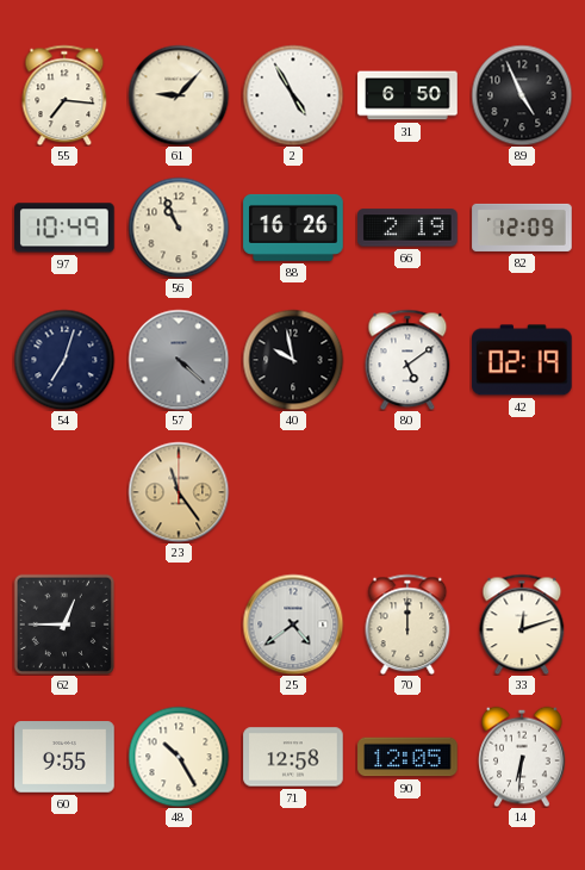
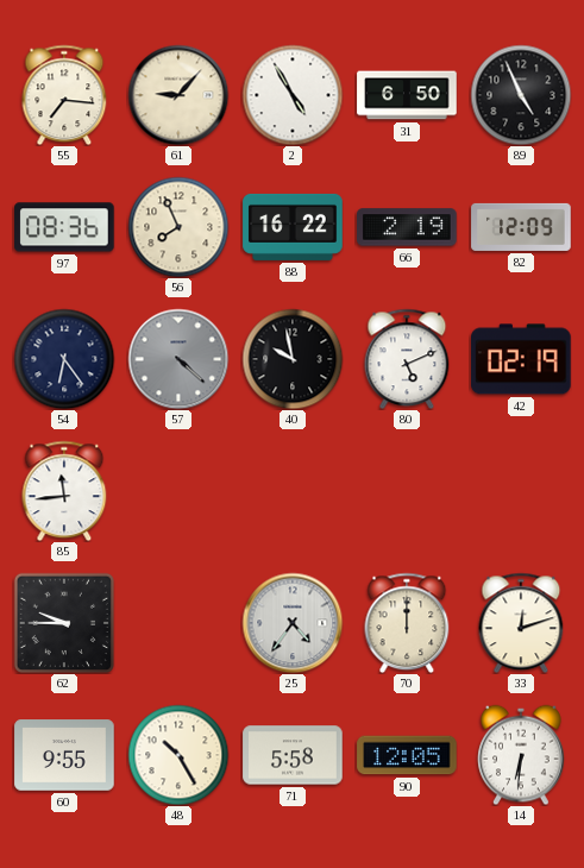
97: 10:49 -> 08:36
56: 10:56 -> 7:56
88: 16:26 -> 16:22
54: 7:03 -> 6:24
80: 5:09 -> 5:11
85: none -> 11:44
23: 11:24 -> none
62: 12:45 -> 9:45
25: 4:39 -> 4:36
71: 12:58 -> 5:58
